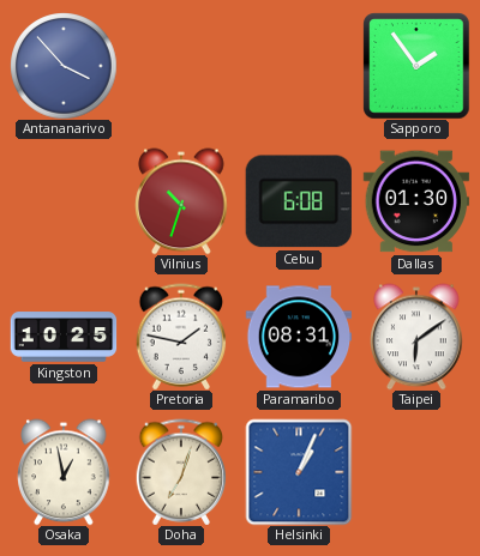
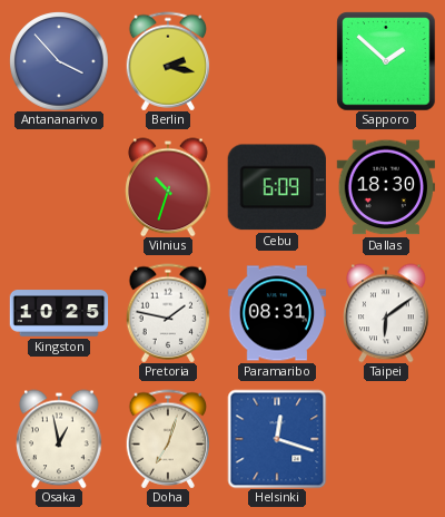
Berlin: none -> 2:17
Sapporo: 1:54 -> 1:52
Cebu: 6:08 -> 6:09
Dallas: 01:30 -> 18:30
Helsinki: 1:04 -> 12:18
